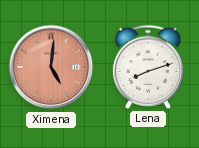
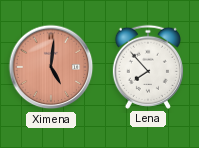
Lena: 8:12 -> 7:53
